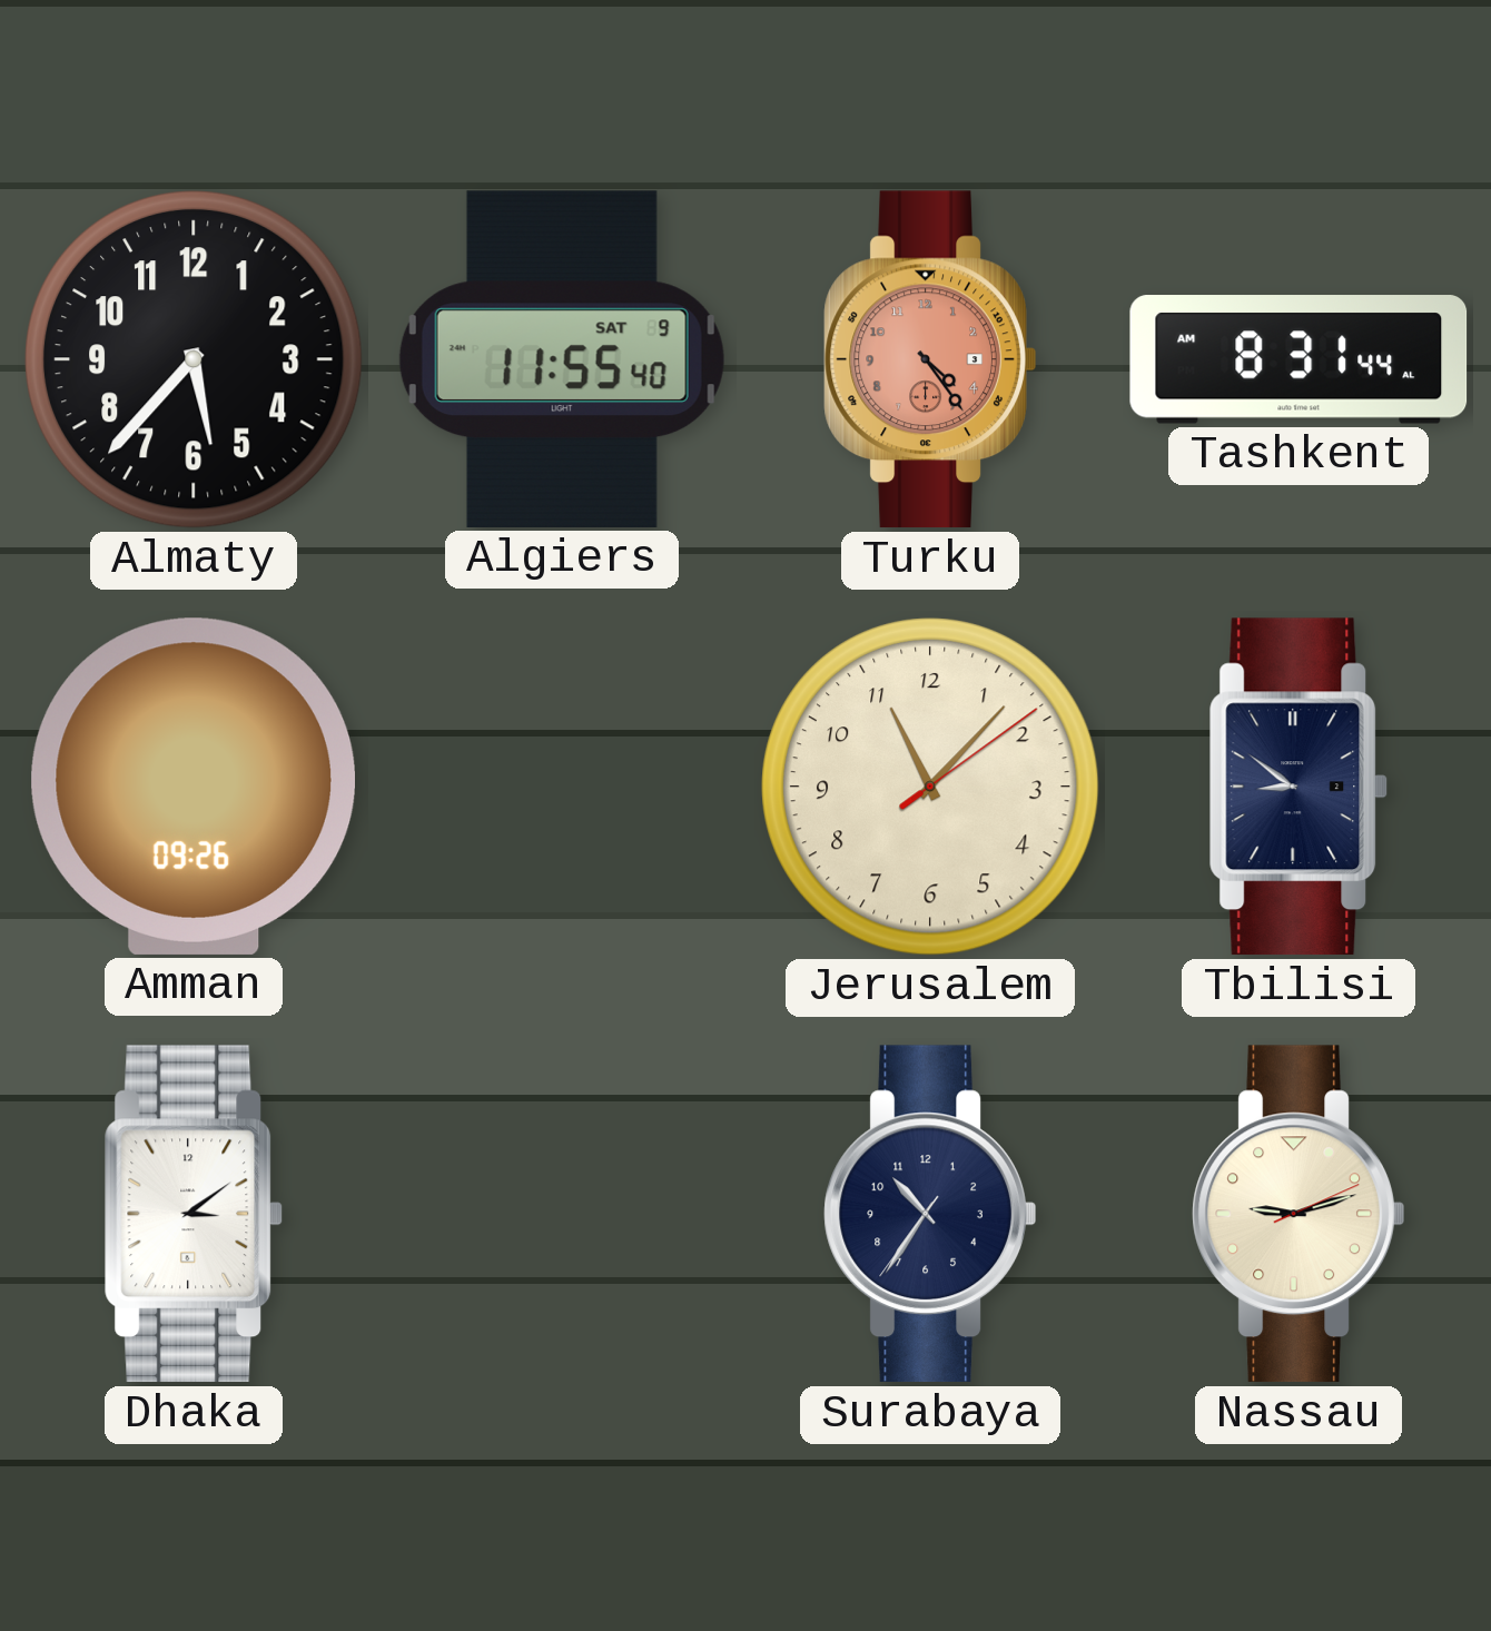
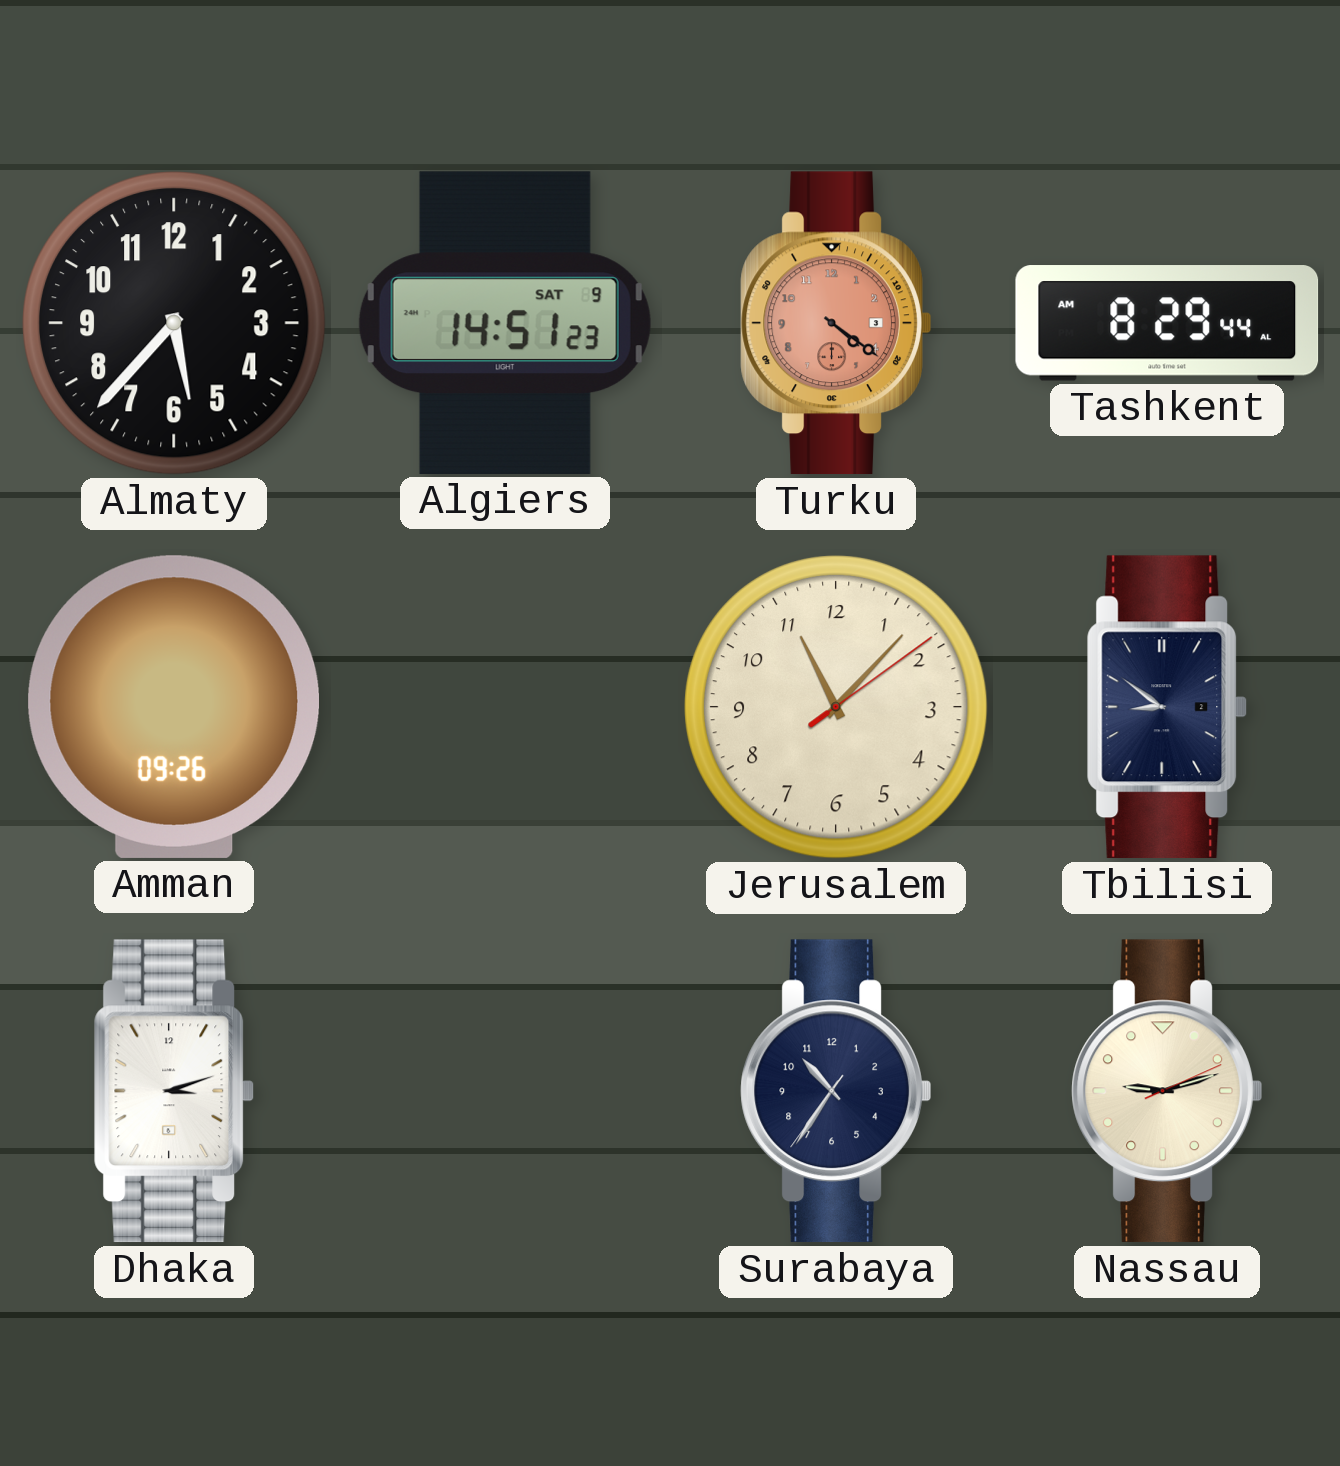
Algiers: 11:55 -> 14:51
Turku: 4:24 -> 4:21
Tashkent: 8:31 -> 8:29
Dhaka: 3:09 -> 3:12
